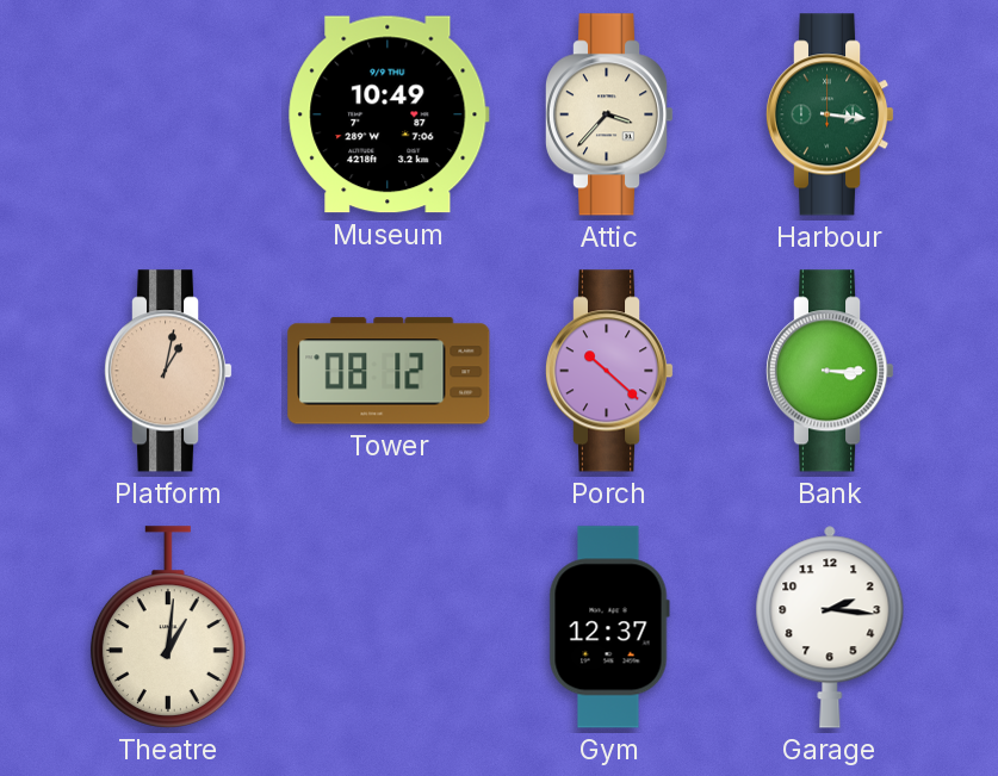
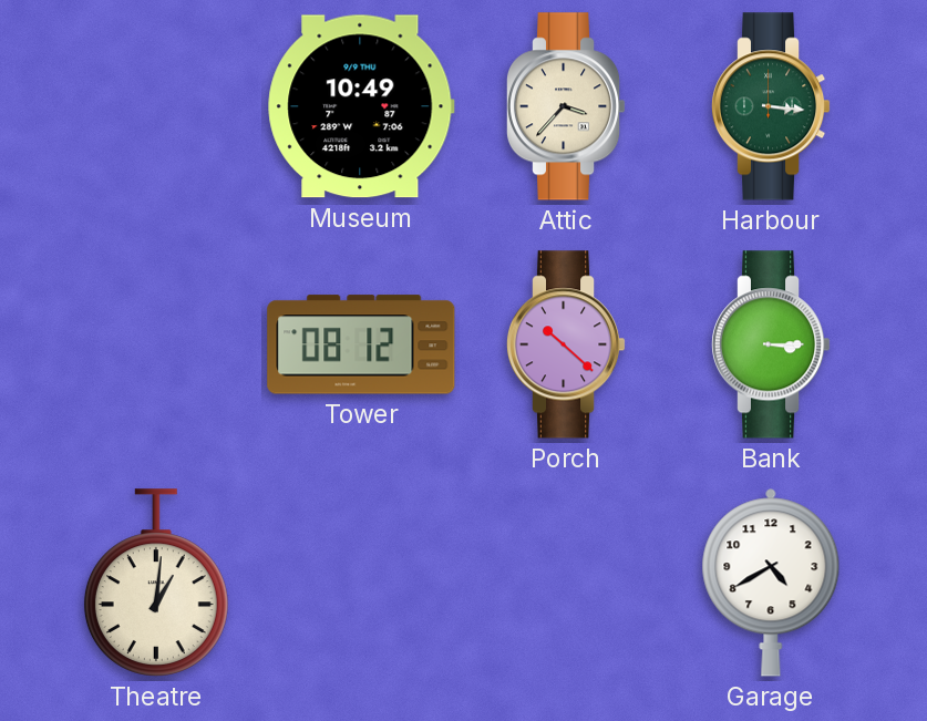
Platform: 1:02 -> none
Gym: 12:37 -> none
Garage: 2:16 -> 4:40
